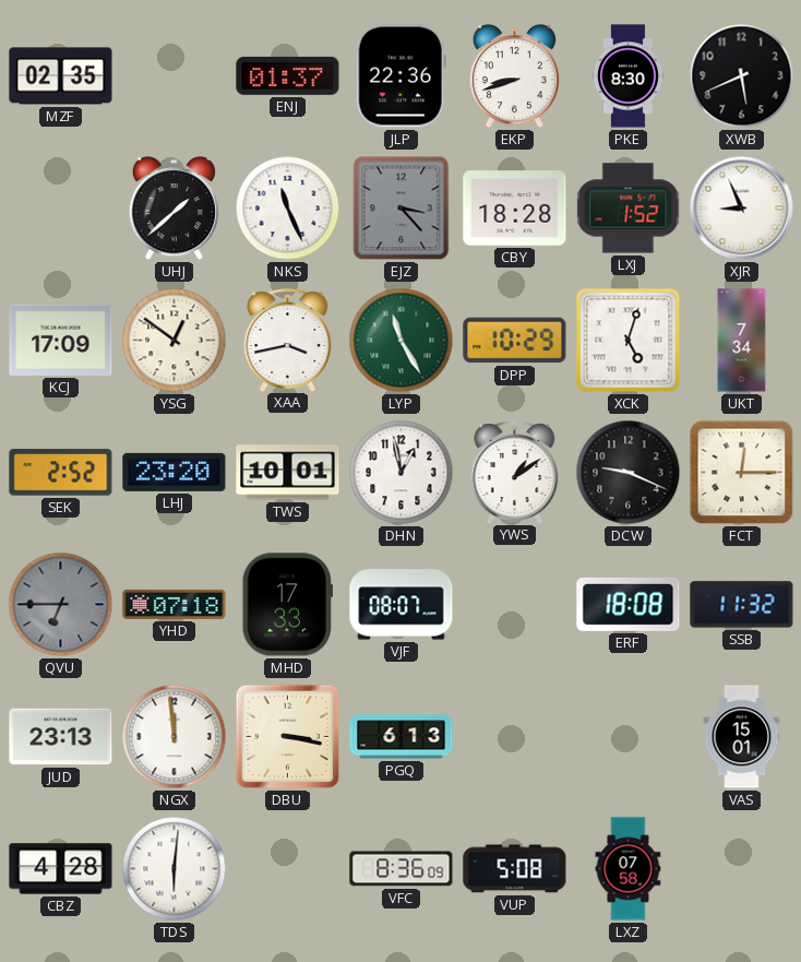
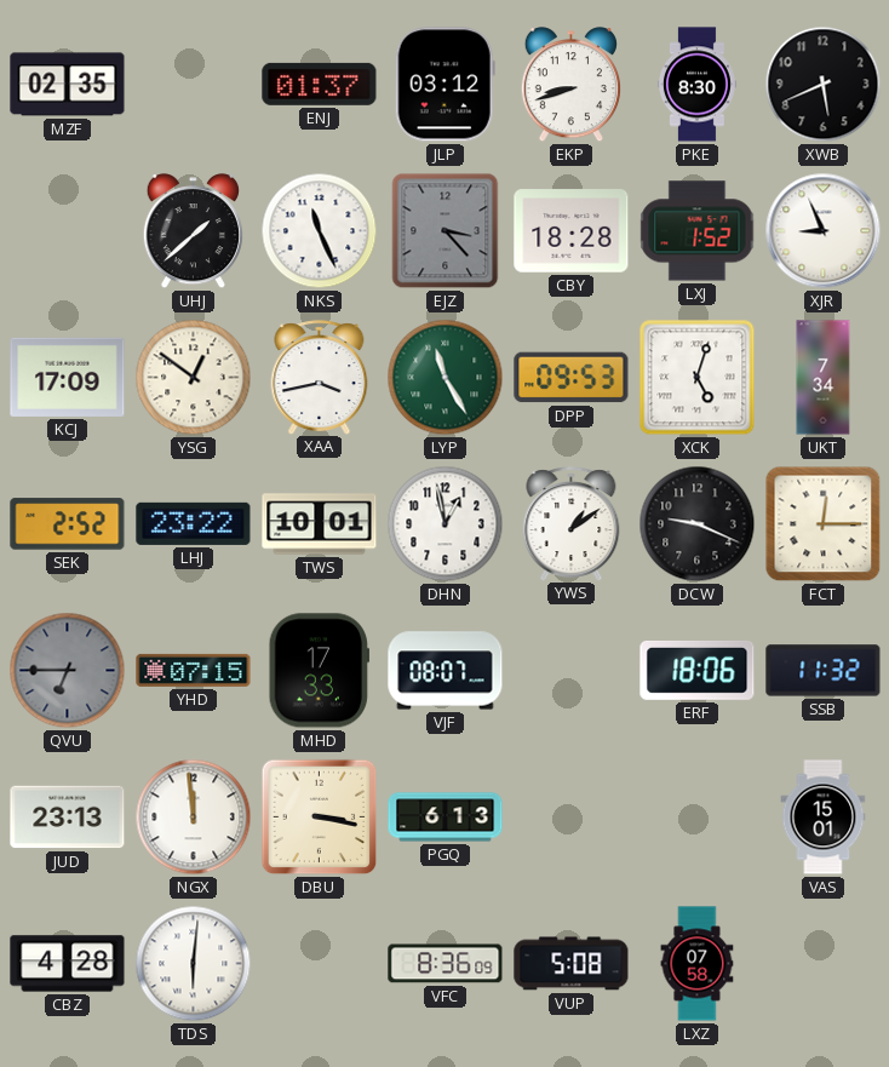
JLP: 22:36 -> 03:12
DPP: 10:29 -> 09:53
LHJ: 23:20 -> 23:22
YHD: 07:18 -> 07:15
ERF: 18:08 -> 18:06
